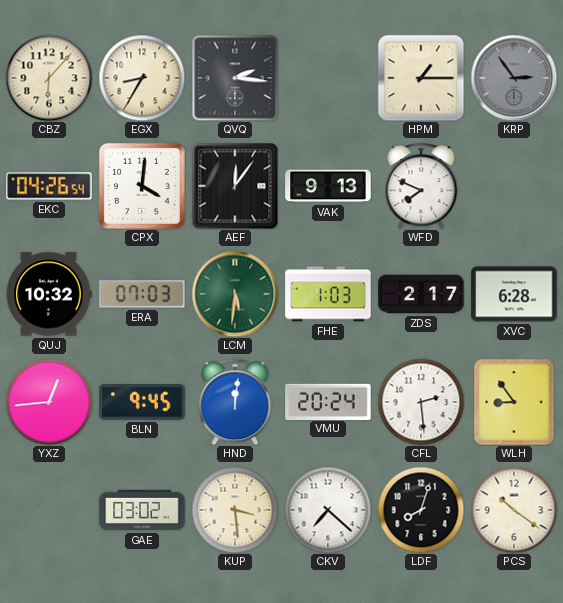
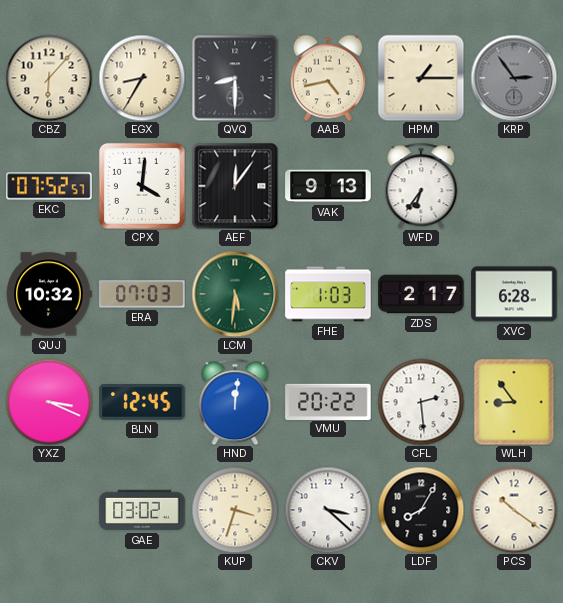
QVQ: 2:16 -> 8:30
AAB: none -> 4:43
EKC: 04:26 -> 07:52
WFD: 7:49 -> 6:36
YXZ: 12:44 -> 3:19
BLN: 9:45 -> 12:45
VMU: 20:24 -> 20:22
KUP: 3:29 -> 3:33
CKV: 7:22 -> 3:22
LDF: 8:03 -> 8:05
